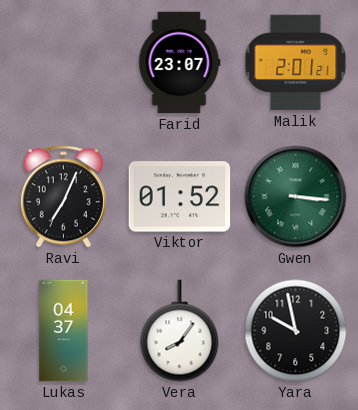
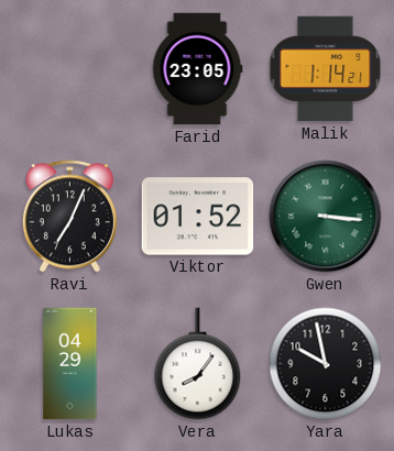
Farid: 23:07 -> 23:05
Malik: 2:01 -> 1:14
Lukas: 04:37 -> 04:29
